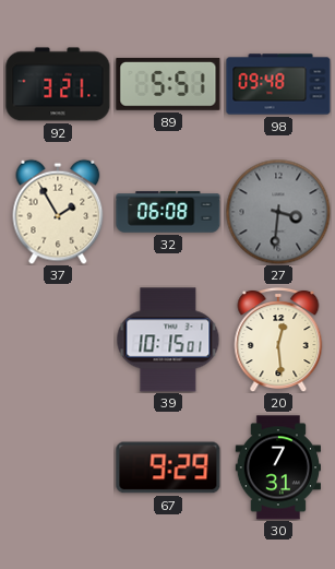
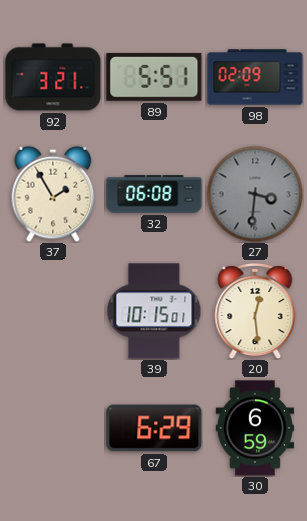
98: 09:48 -> 02:09
67: 9:29 -> 6:29
30: 7:31 -> 6:59
